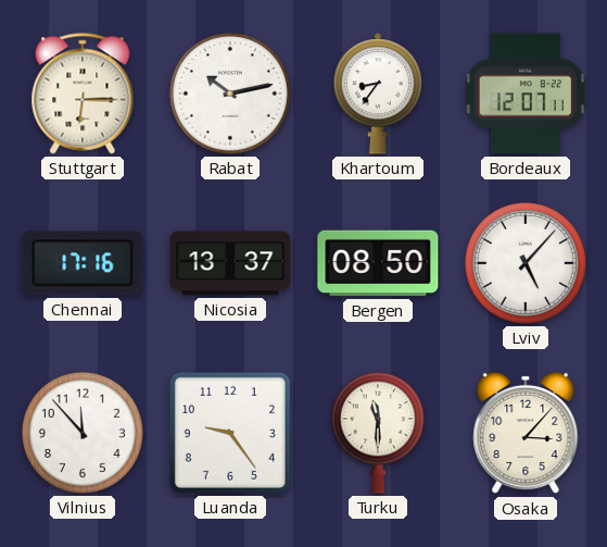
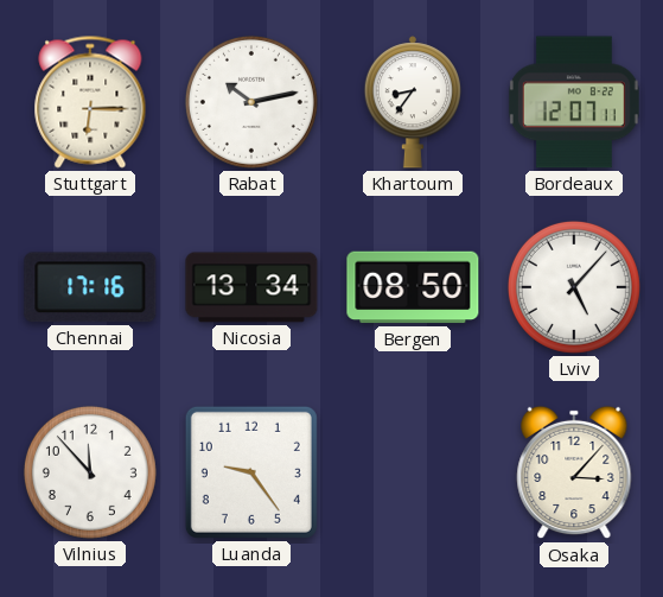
Nicosia: 13:37 -> 13:34
Turku: 11:30 -> none
